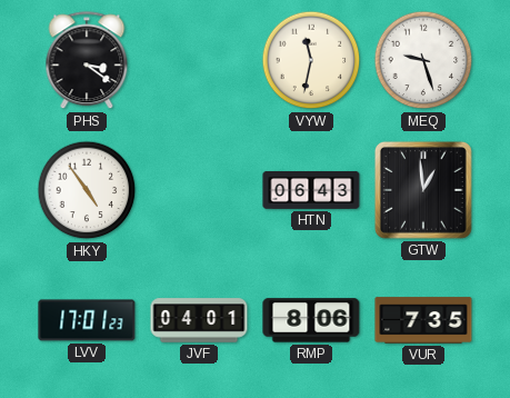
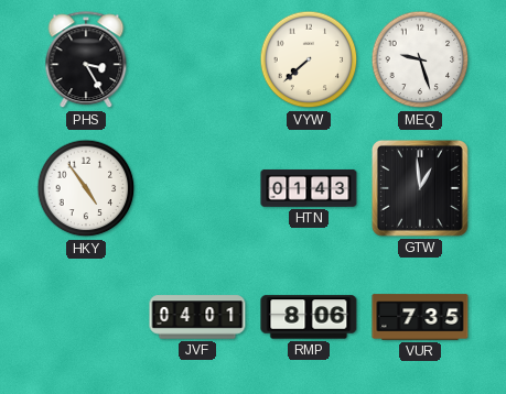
PHS: 3:21 -> 3:25
VYW: 11:32 -> 7:38
HTN: 06:43 -> 01:43
LVV: 17:01 -> none
